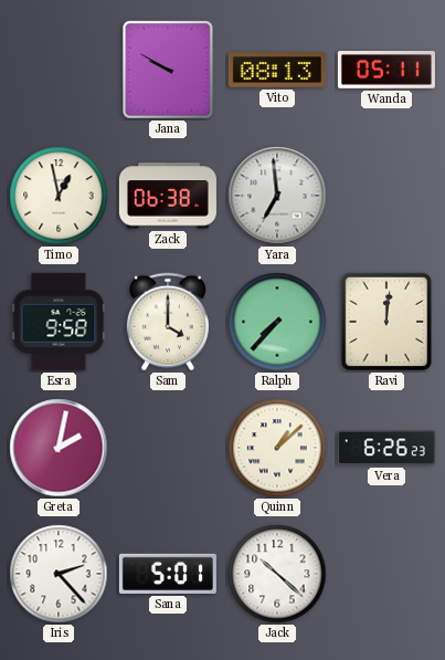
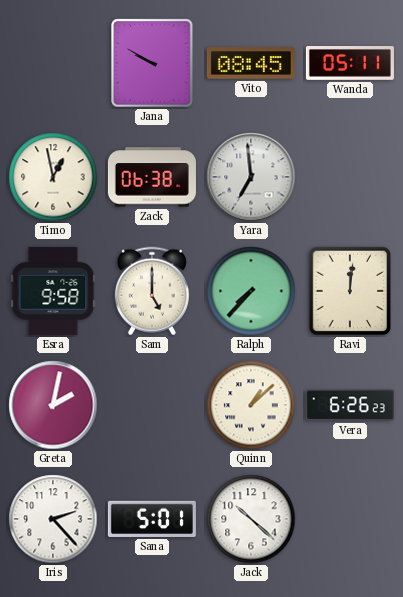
Vito: 08:13 -> 08:45
Sam: 4:00 -> 5:00
